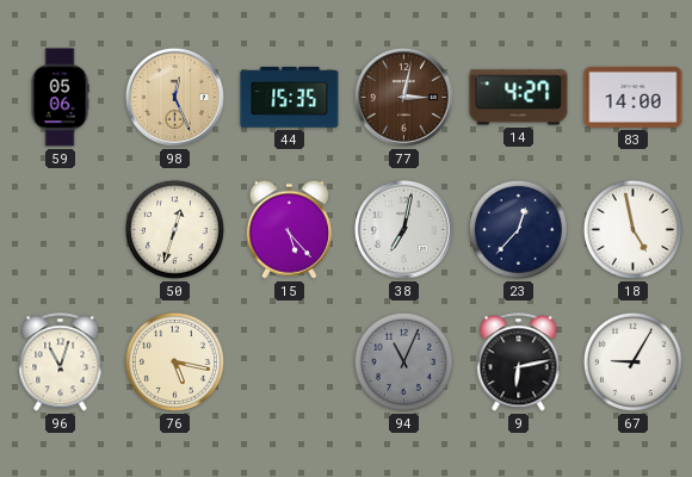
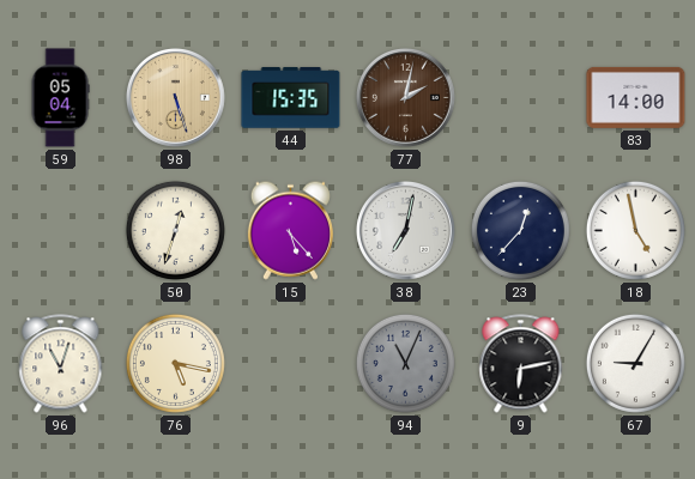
59: 05:06 -> 05:04
98: 12:26 -> 5:27
77: 3:02 -> 2:02
14: 4:27 -> none
